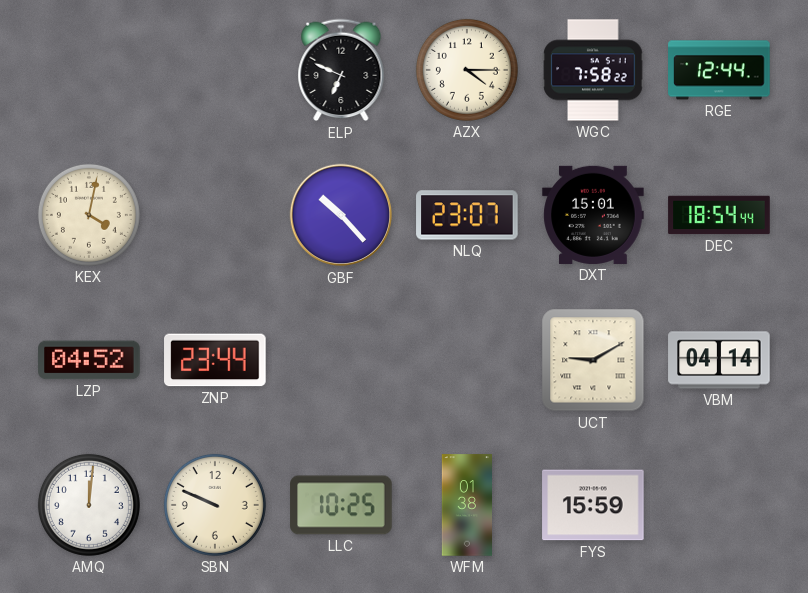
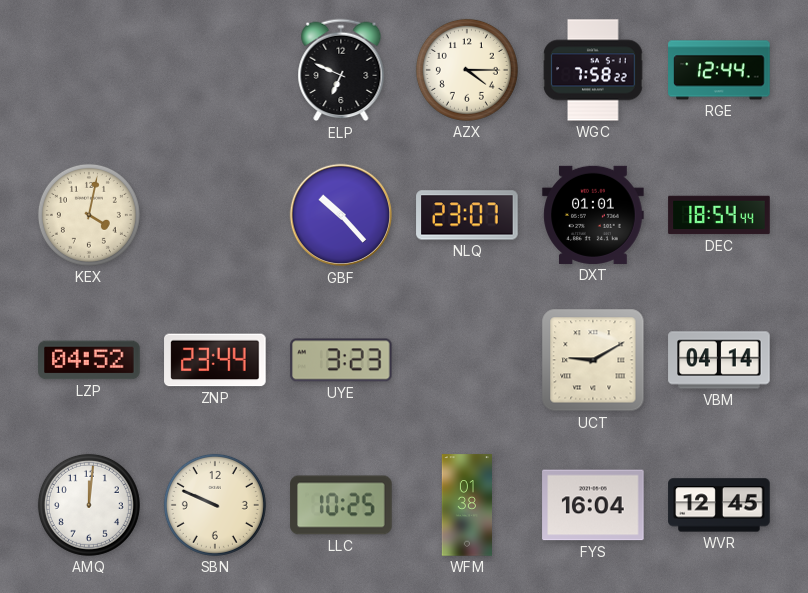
DXT: 15:01 -> 01:01
UYE: none -> 3:23
FYS: 15:59 -> 16:04
WVR: none -> 12:45
